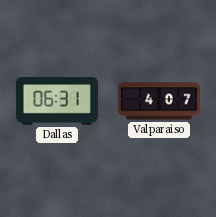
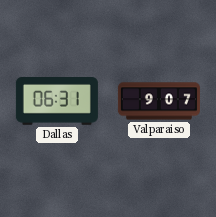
Valparaiso: 4:07 -> 9:07
